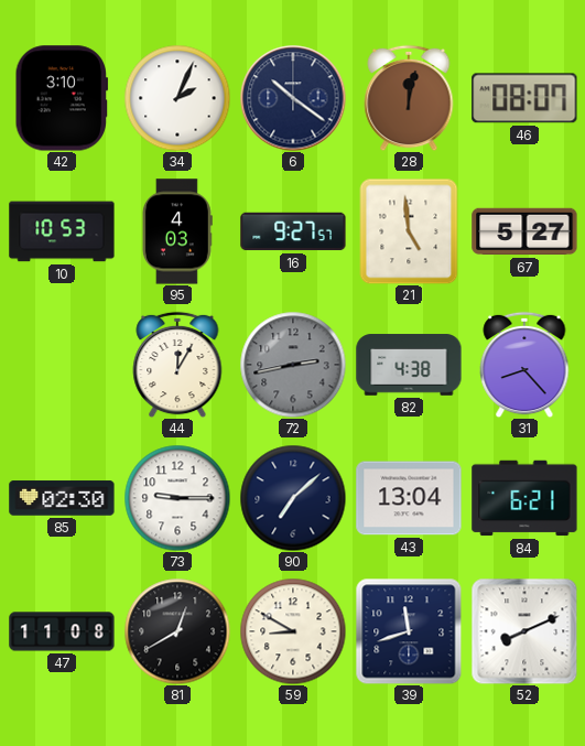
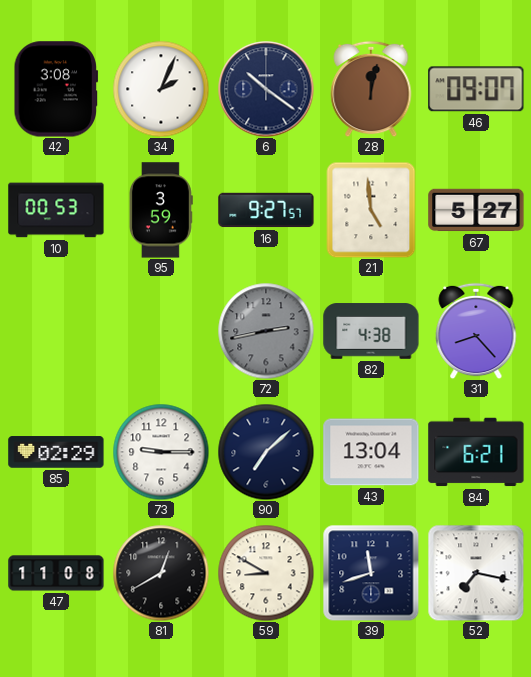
42: 3:10 -> 3:08
46: 08:07 -> 09:07
10: 10:53 -> 00:53
95: 4:03 -> 3:59
44: 12:05 -> none
85: 02:30 -> 02:29
52: 8:11 -> 7:17
